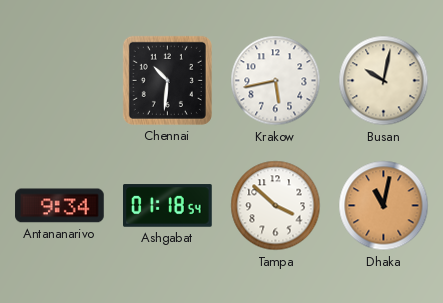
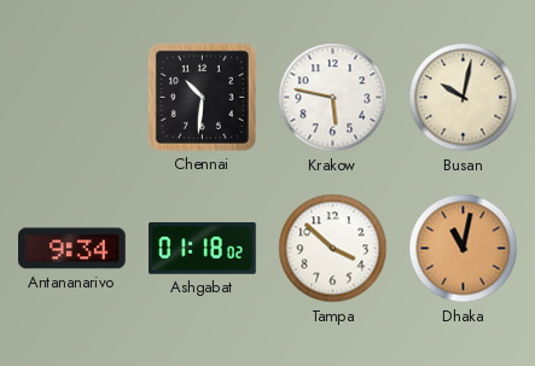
Krakow: 5:43 -> 5:47
Ashgabat: 01:18:54 -> 01:18:02
